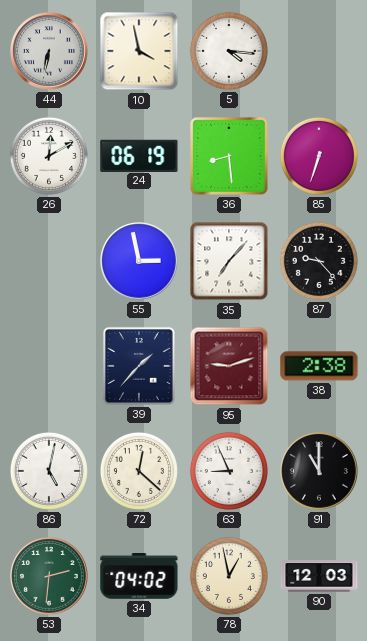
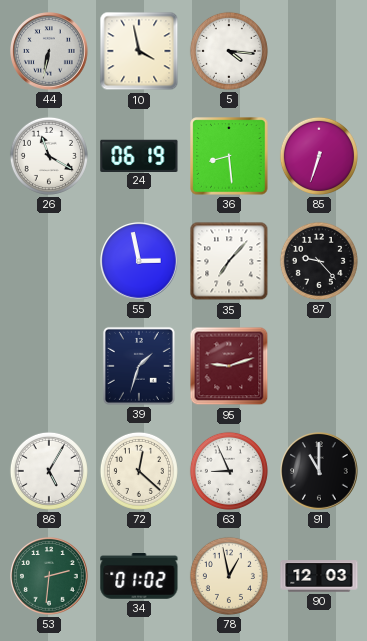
26: 12:10 -> 11:20
39: 1:37 -> 1:33
38: 2:38 -> none
86: 5:02 -> 5:05
34: 04:02 -> 01:02
